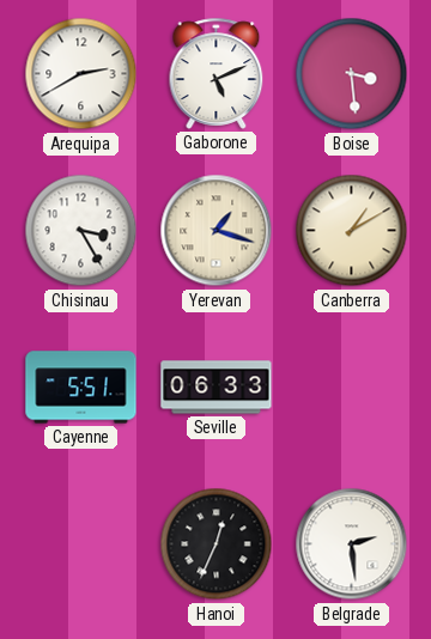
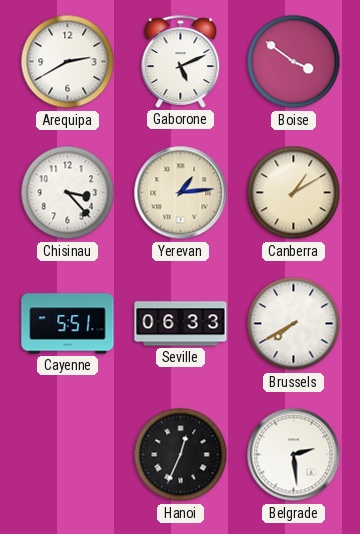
Boise: 3:29 -> 3:51
Chisinau: 3:25 -> 3:23
Yerevan: 1:18 -> 1:14
Brussels: none -> 7:40
